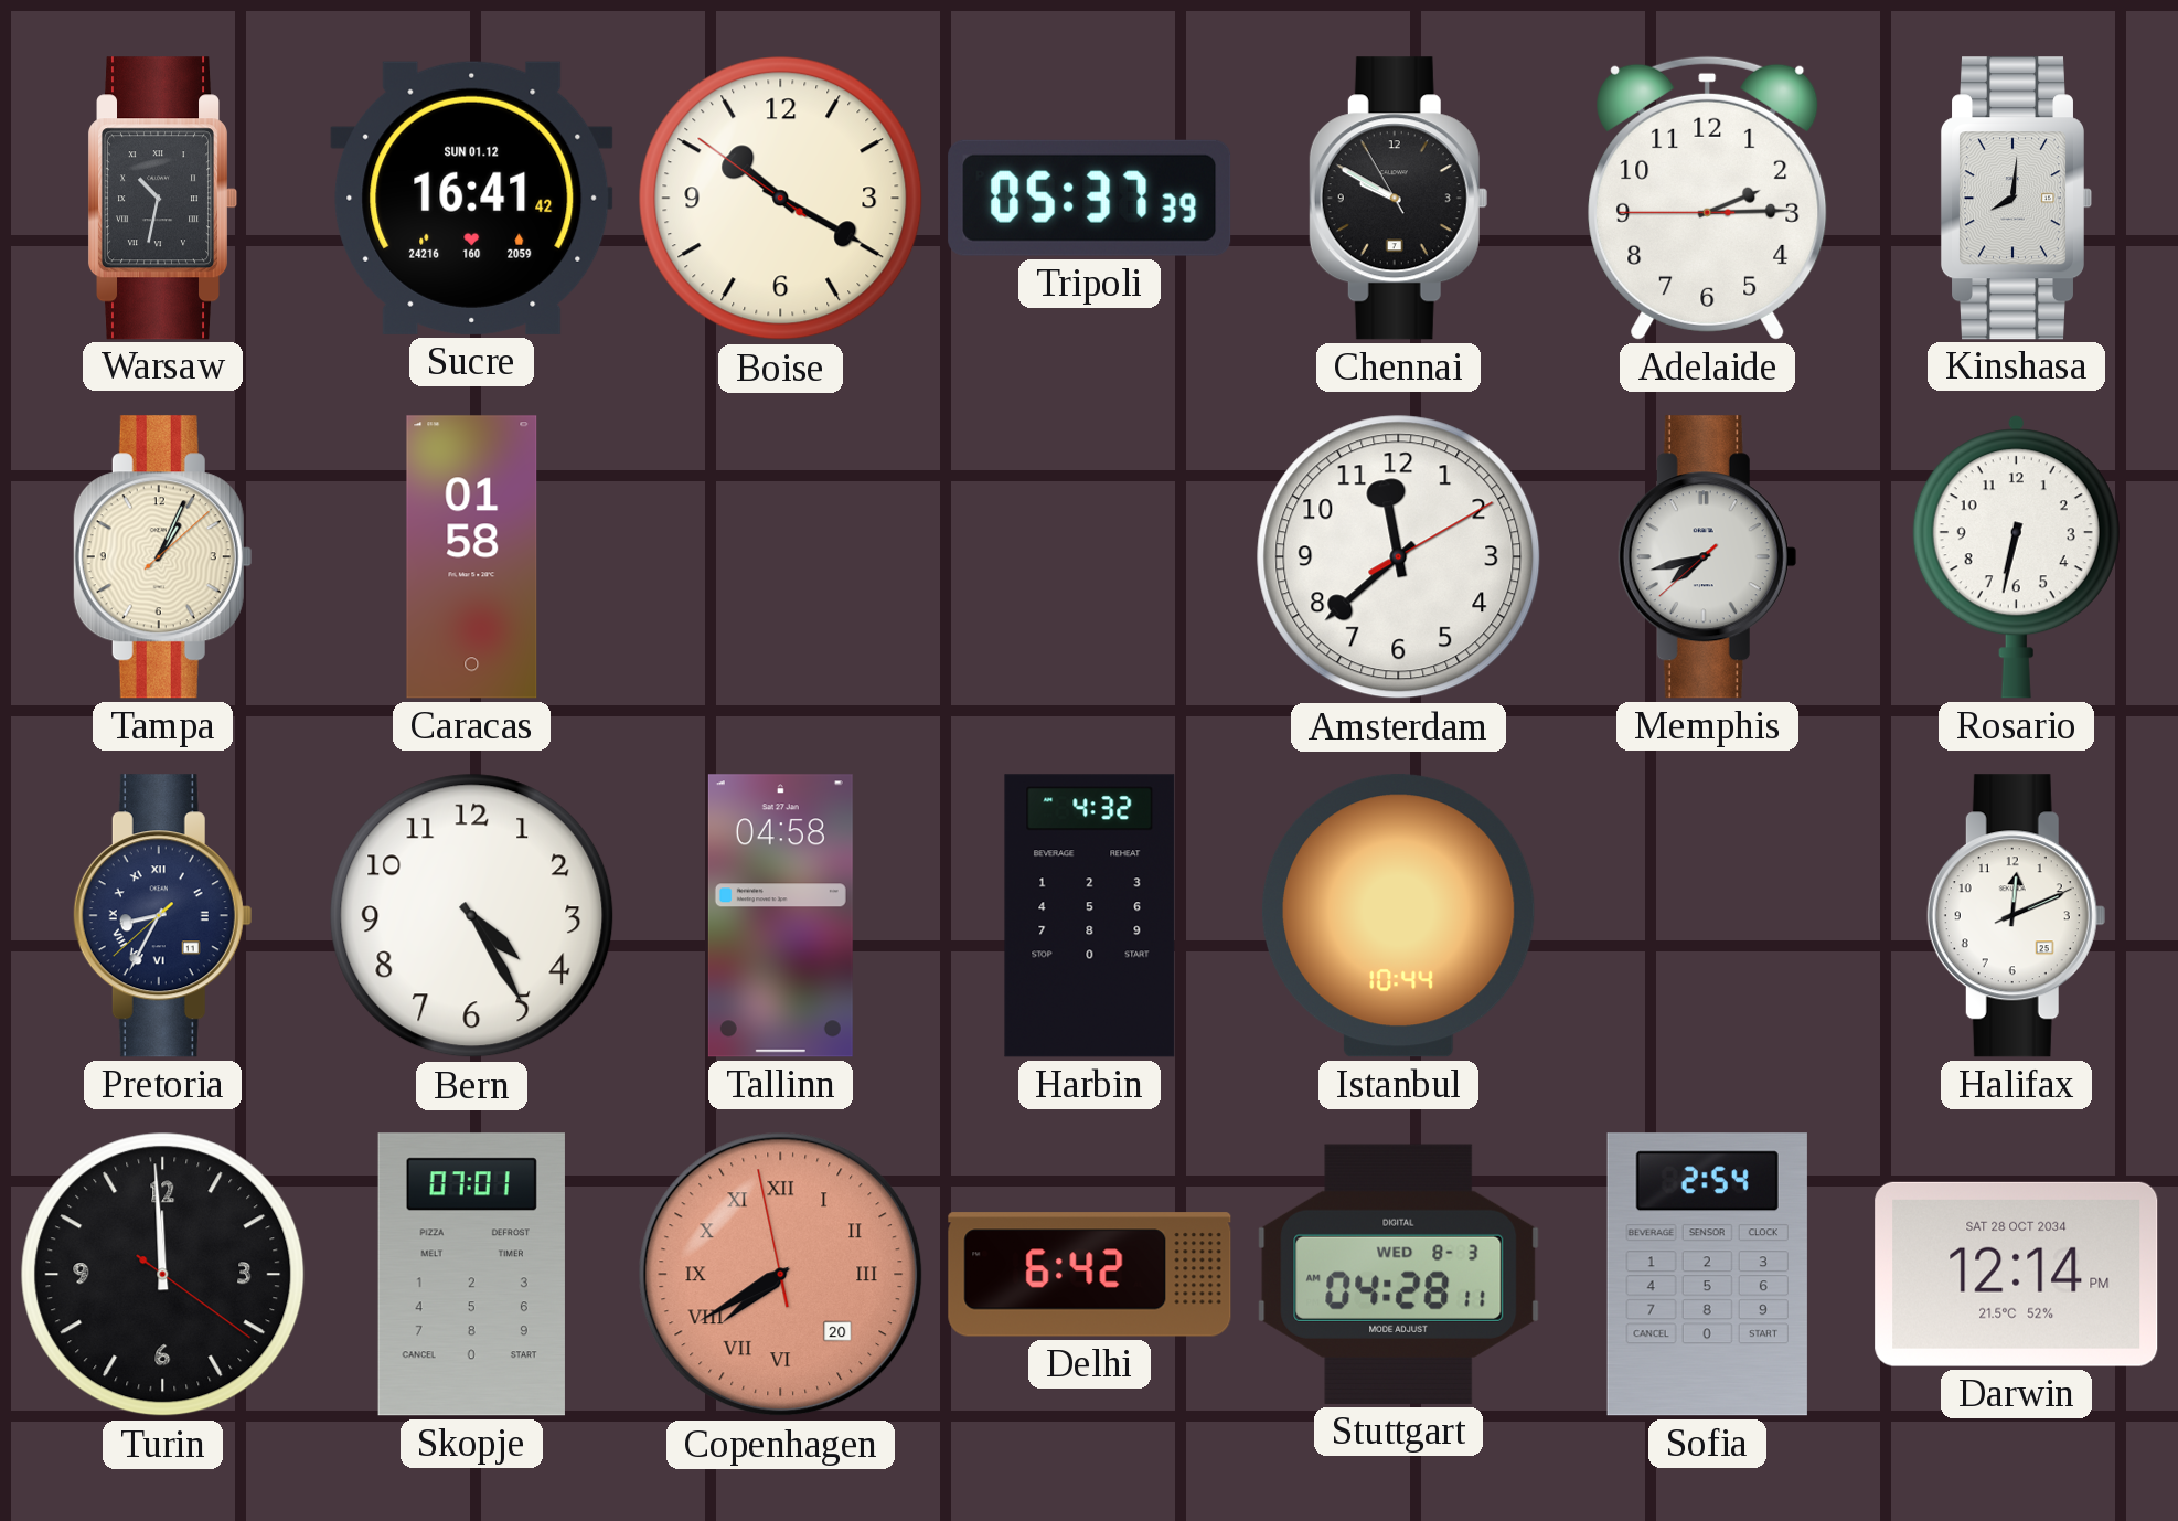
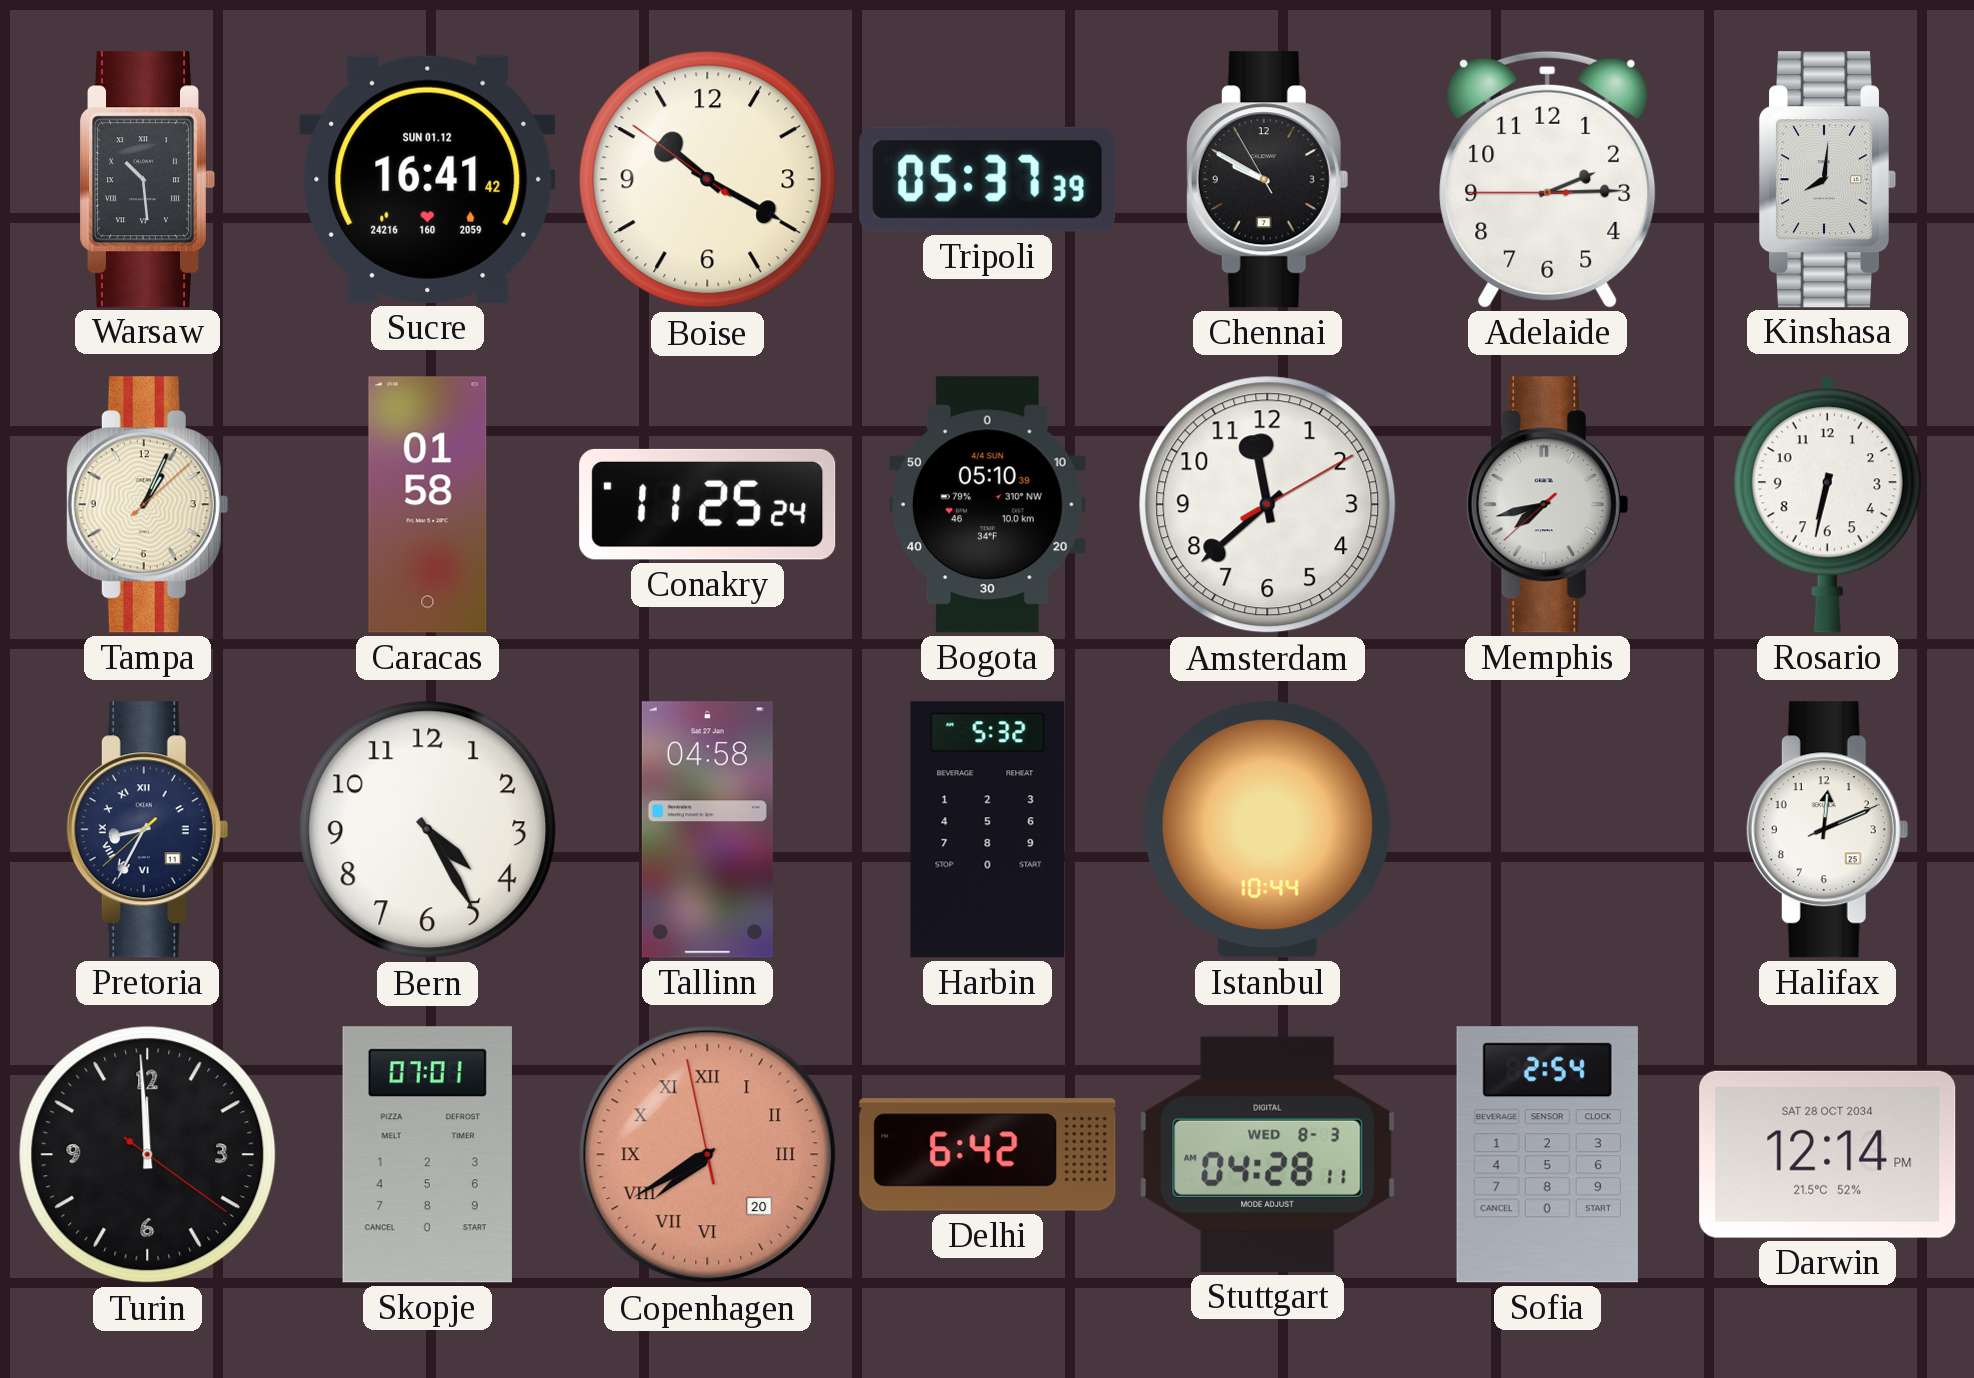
Warsaw: 10:32 -> 10:29
Conakry: none -> 11:25
Bogota: none -> 05:10
Harbin: 4:32 -> 5:32
